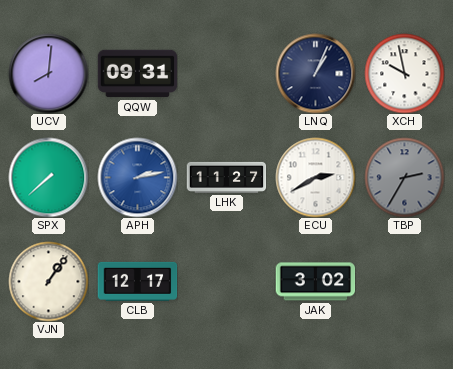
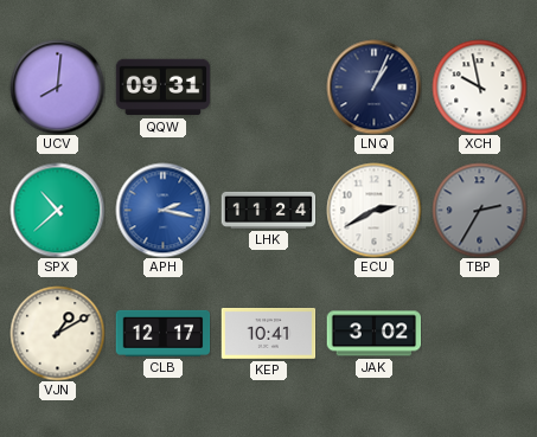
SPX: 7:38 -> 10:38
APH: 2:13 -> 2:17
LHK: 11:27 -> 11:24
VJN: 1:06 -> 1:10
KEP: none -> 10:41
